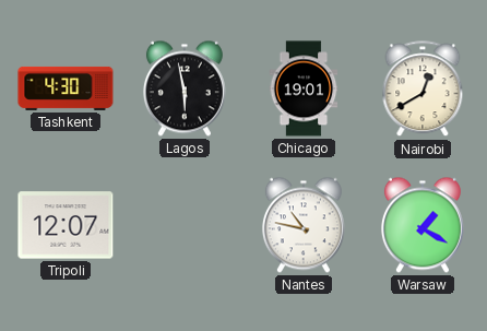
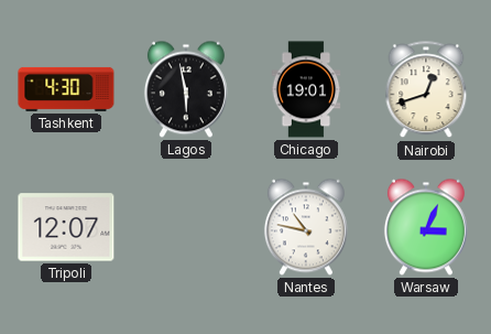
Nairobi: 12:40 -> 12:42
Warsaw: 1:20 -> 3:04
